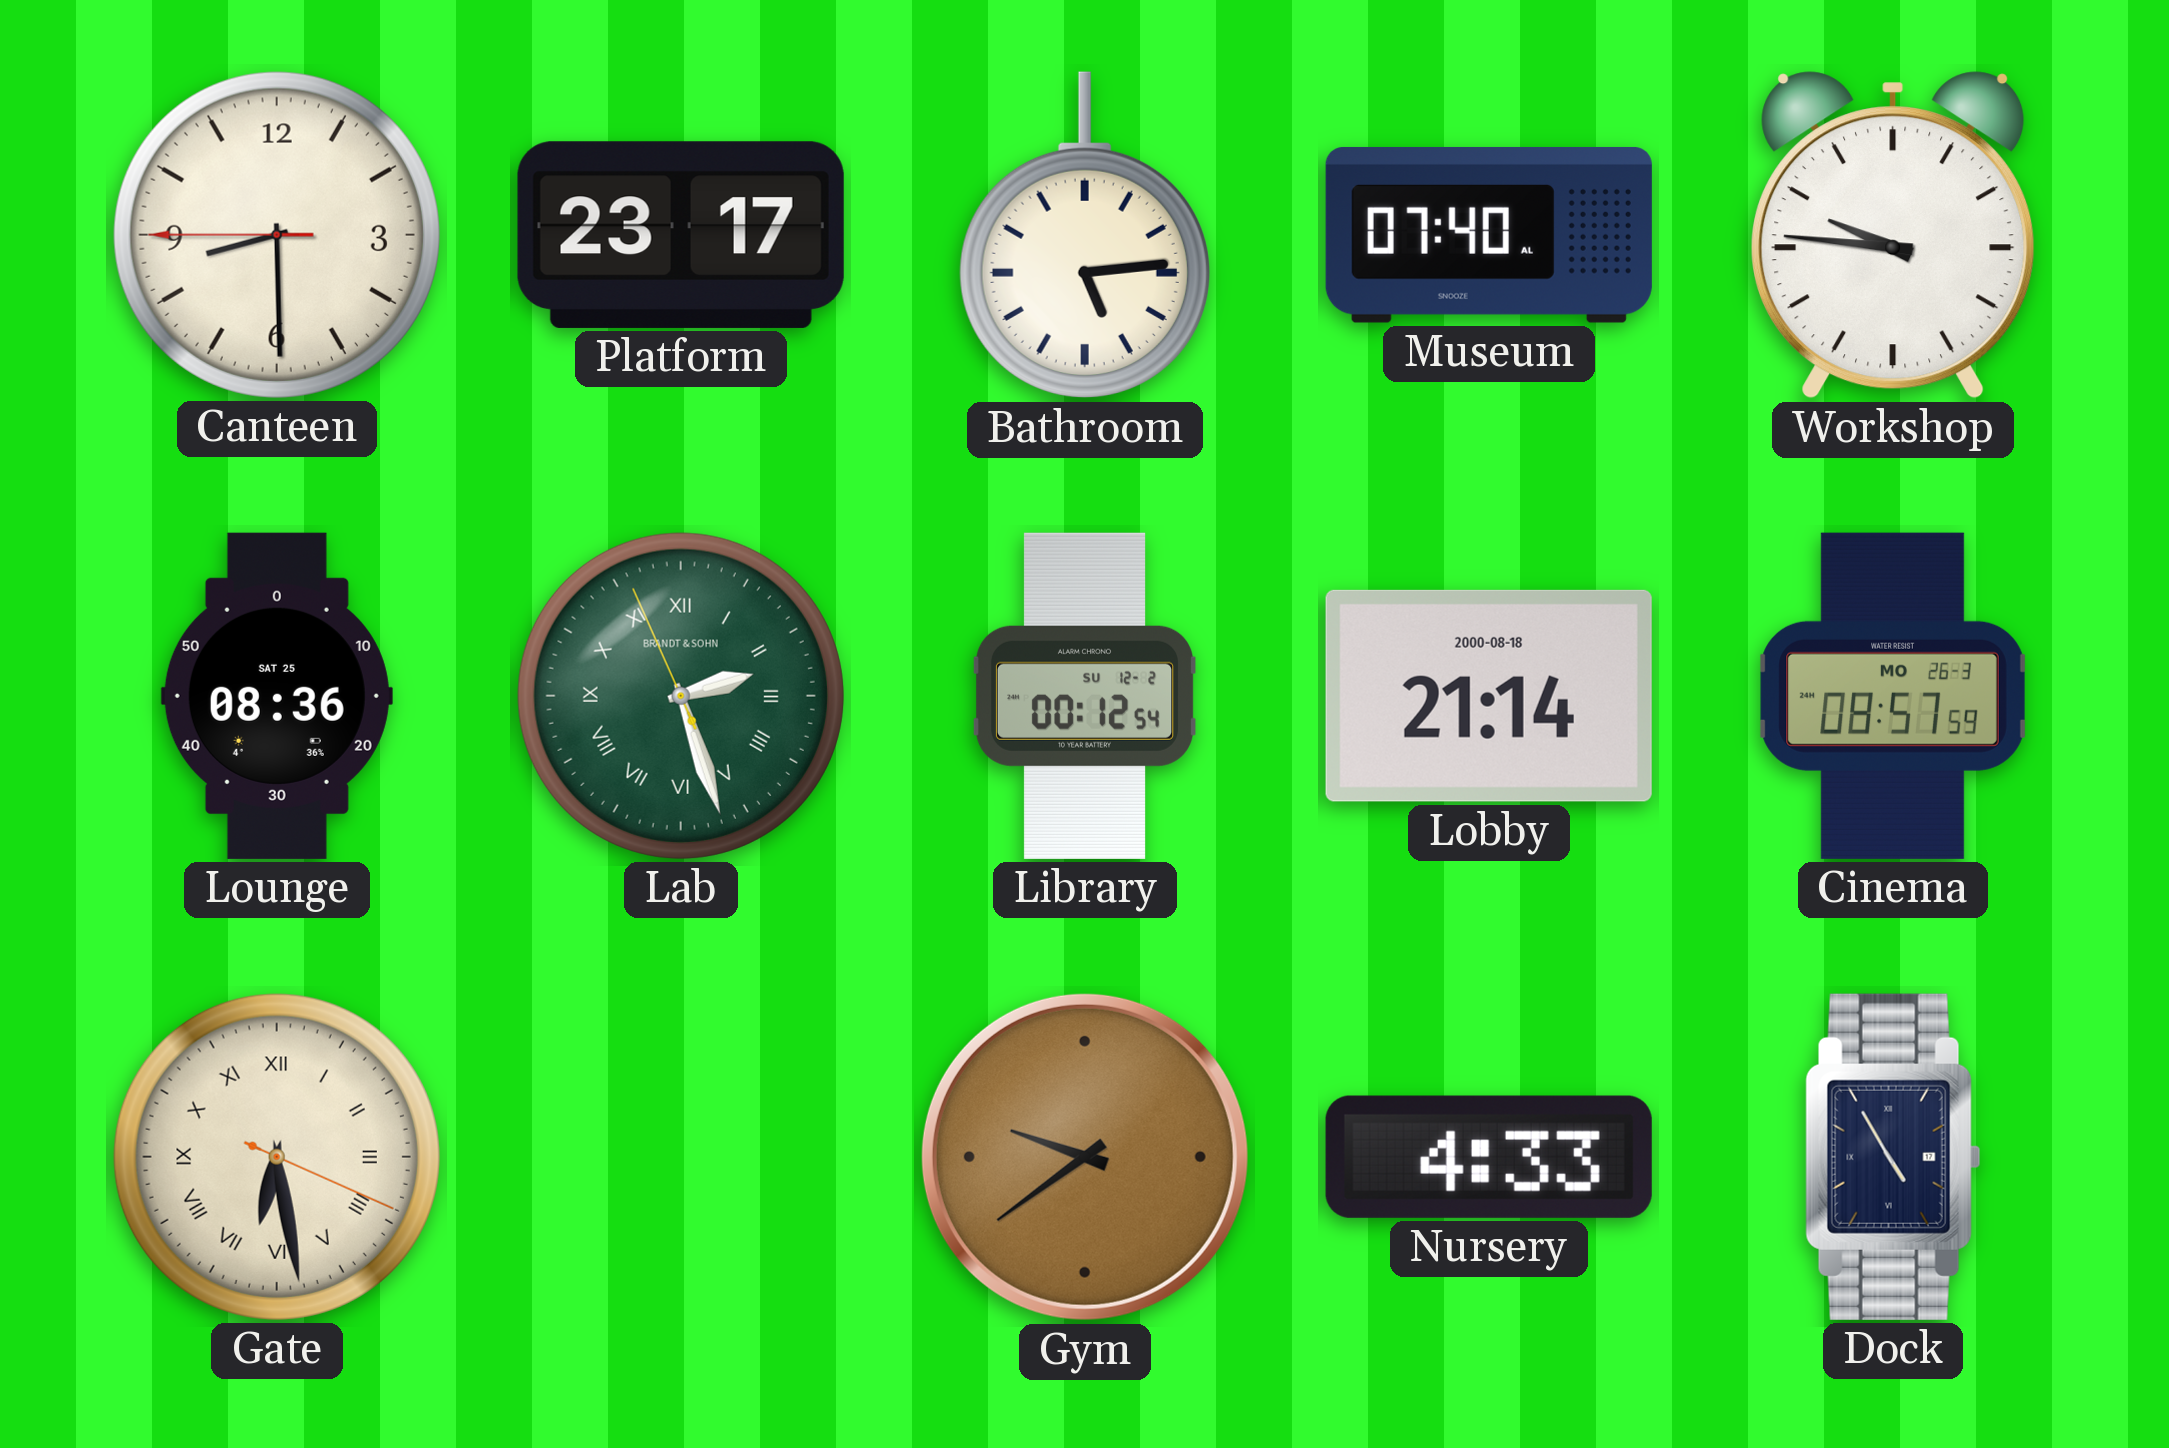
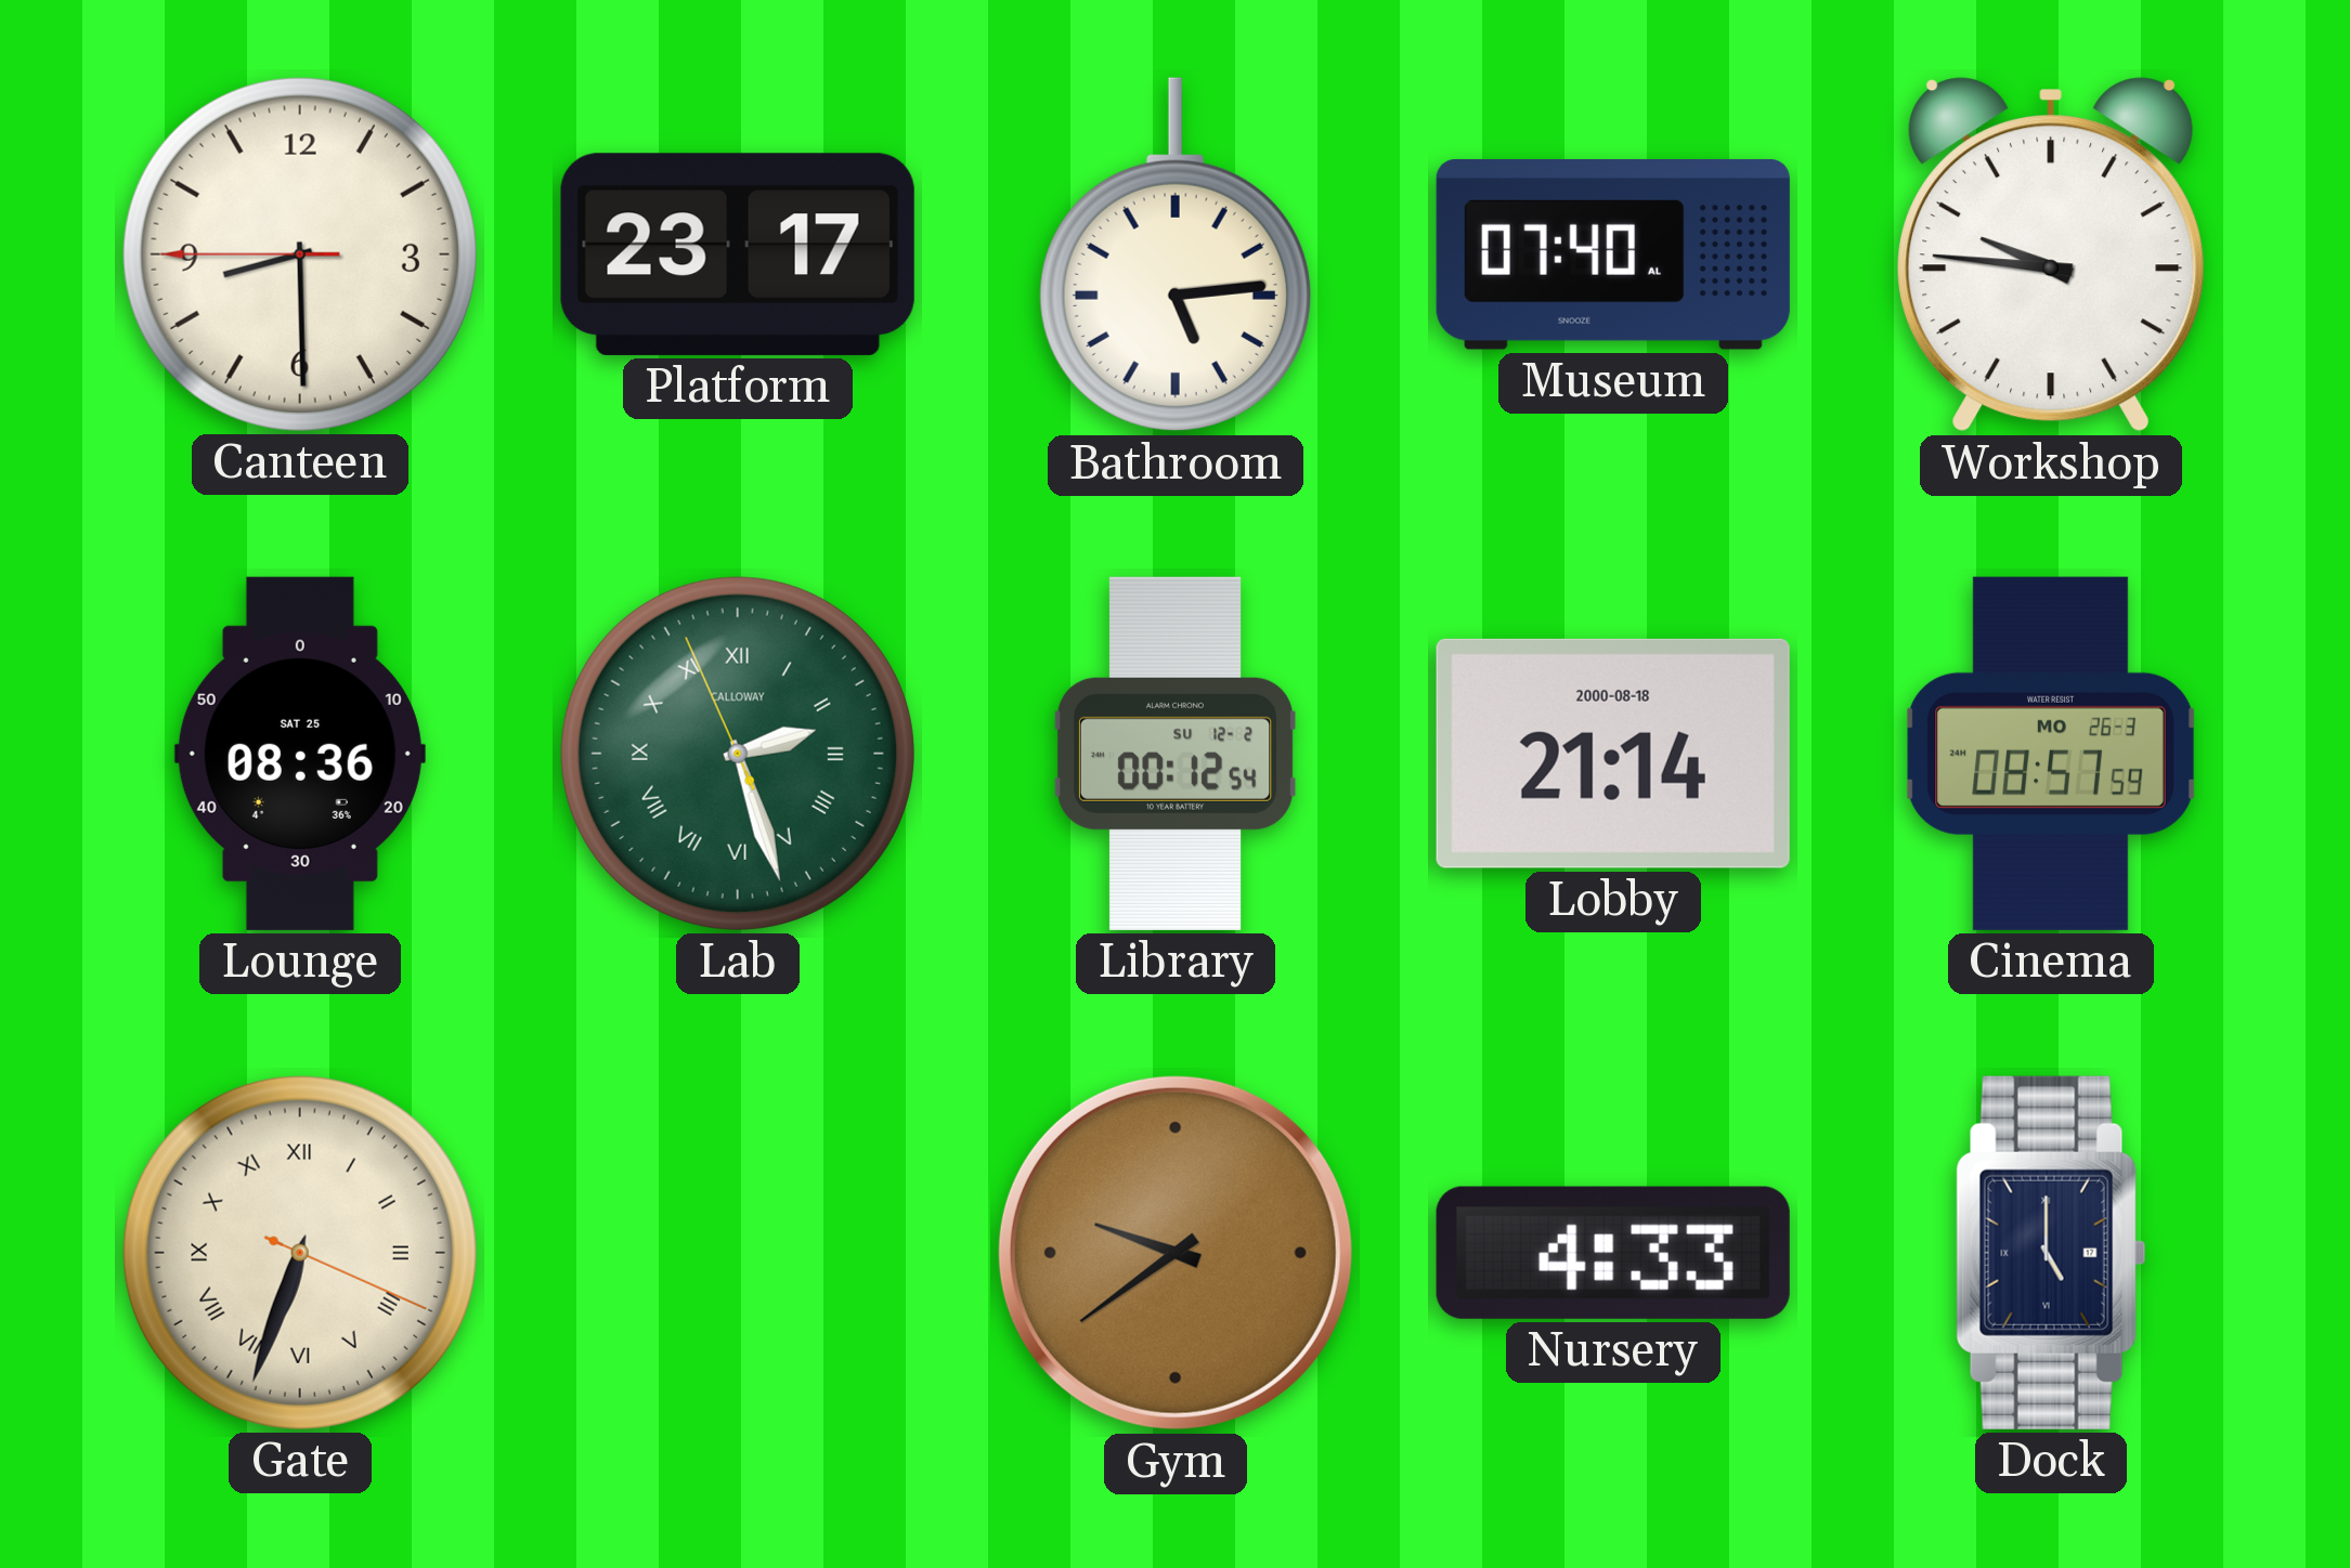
Lab brand: BRANDT & SOHN -> CALLOWAY
Gate: 6:28 -> 6:33
Dock: 4:55 -> 5:00
